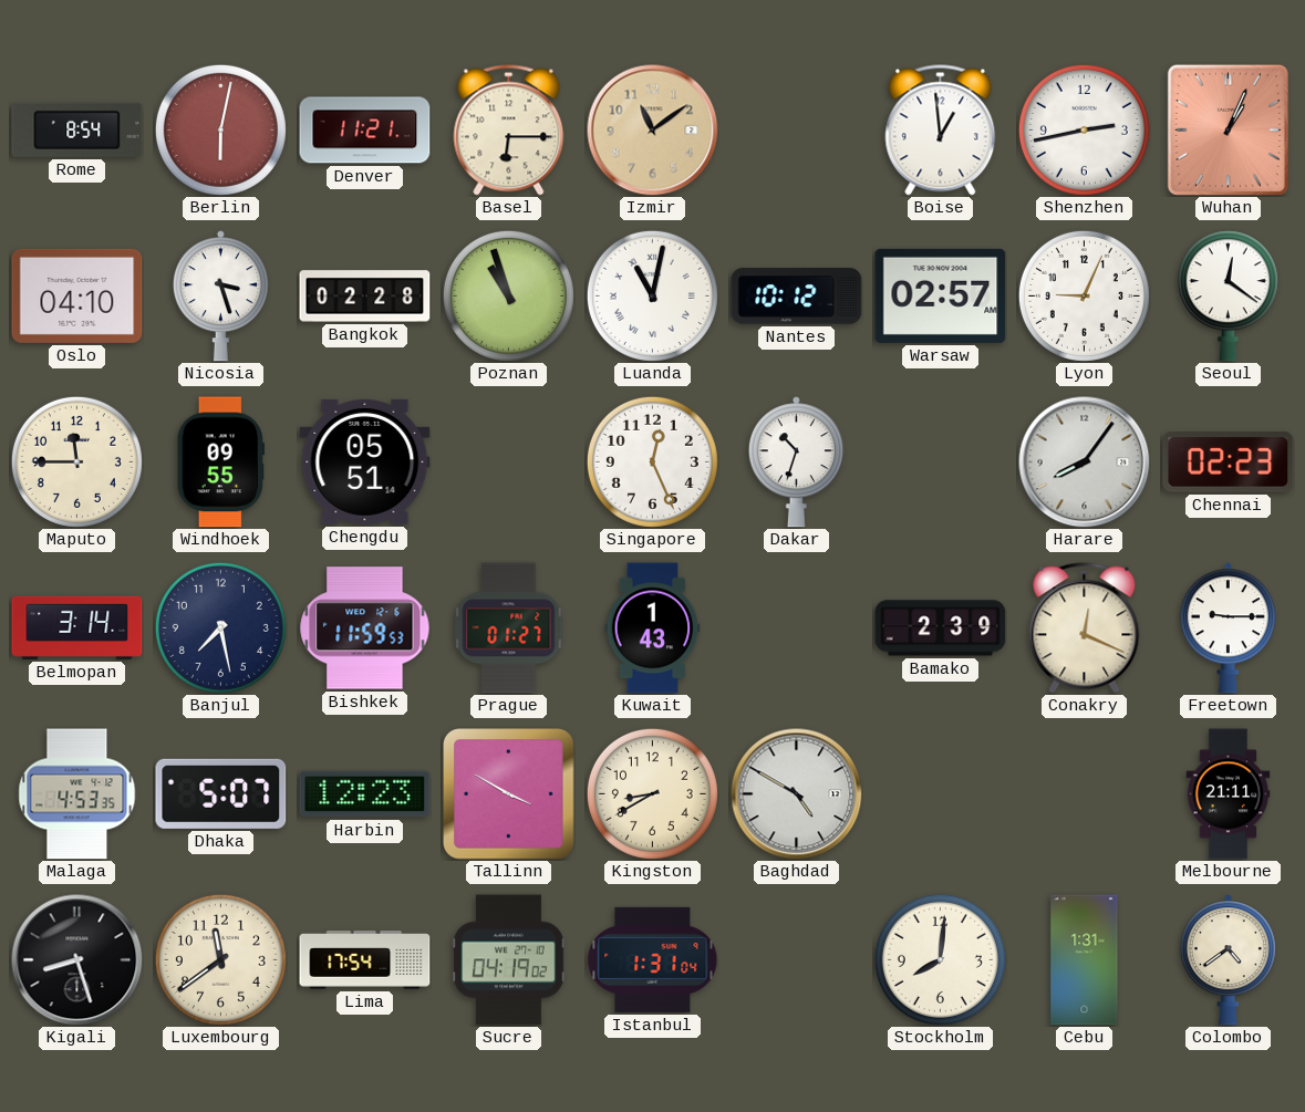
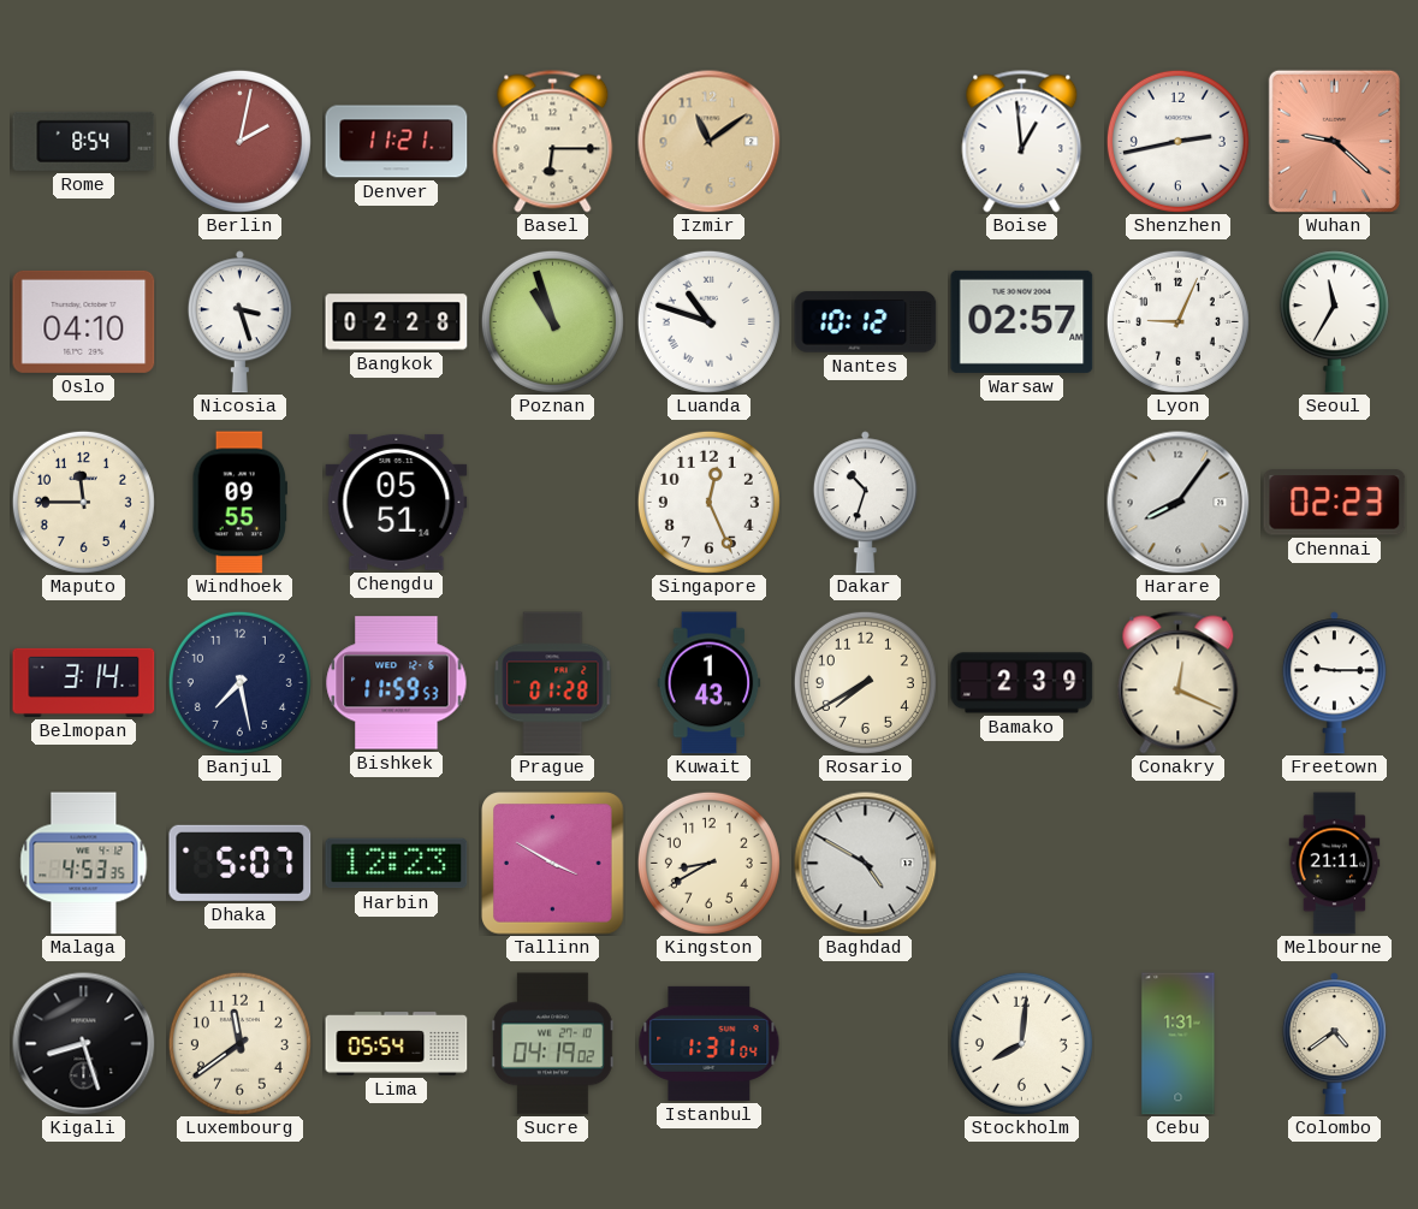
Berlin: 6:02 -> 2:02
Wuhan: 1:04 -> 9:22
Luanda: 11:02 -> 10:48
Seoul: 12:21 -> 11:35
Prague: 01:27 -> 01:28
Rosario: none -> 7:40
Lima: 17:54 -> 05:54
